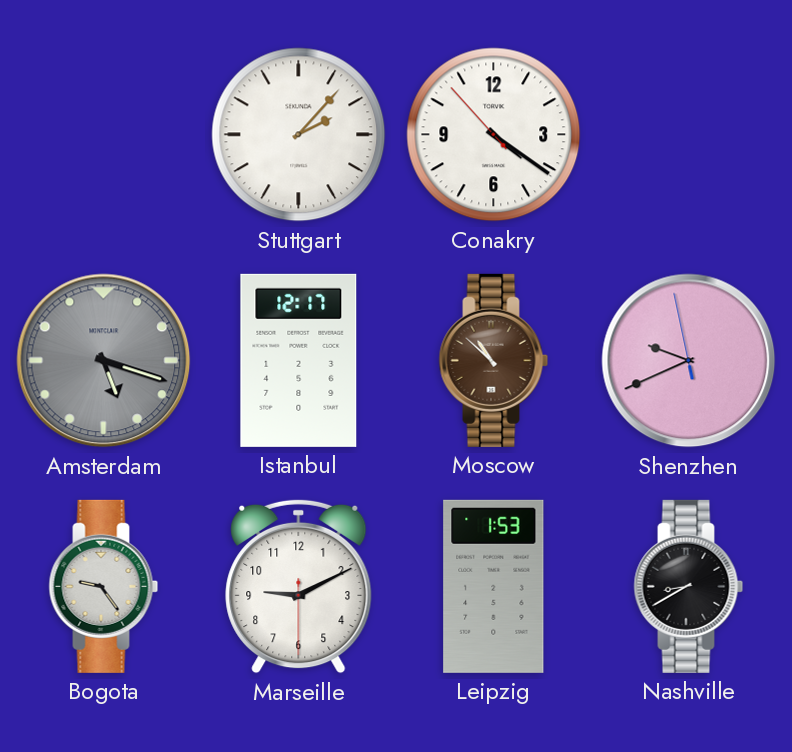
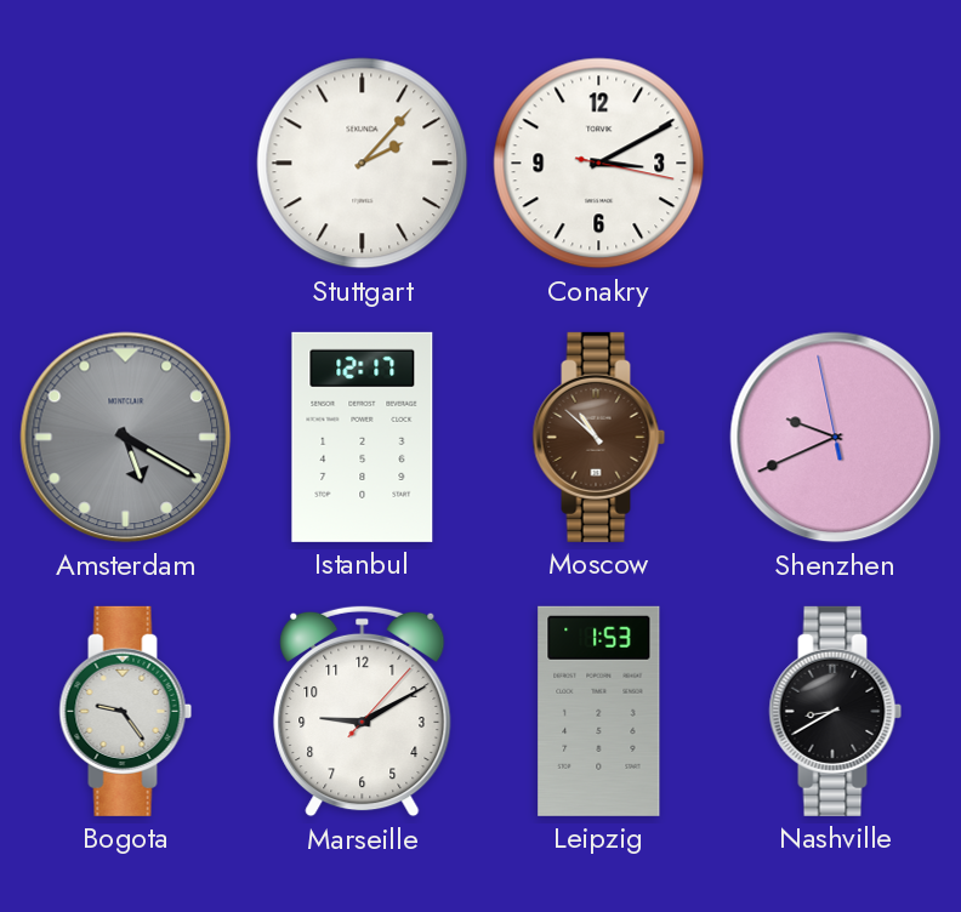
Conakry: 4:20 -> 3:10
Amsterdam: 5:18 -> 5:20
Marseille: 9:10:30 -> 9:10:07
